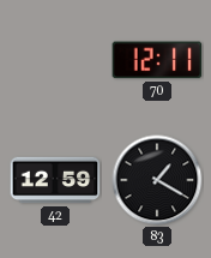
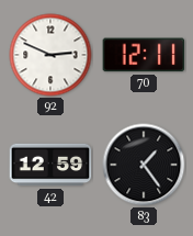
92: none -> 2:49
83: 1:20 -> 1:24
